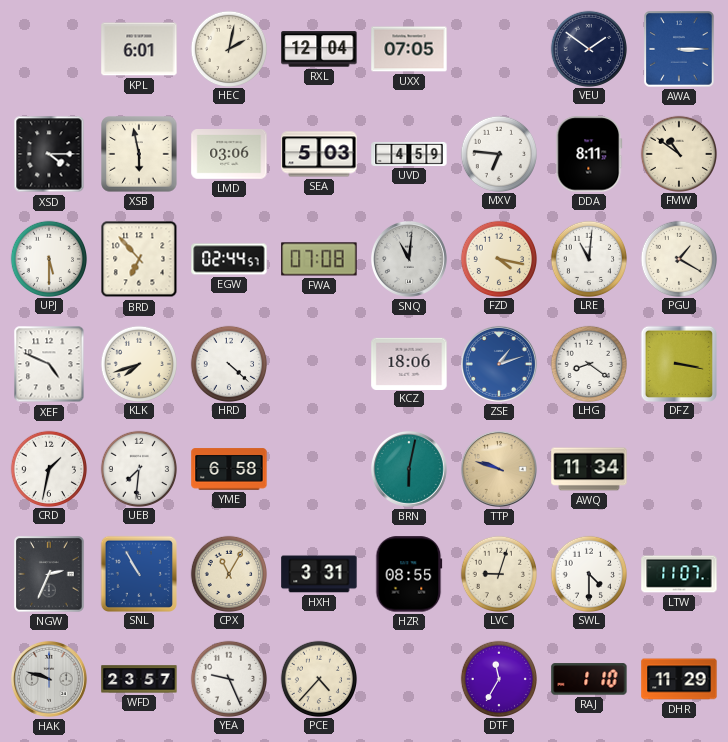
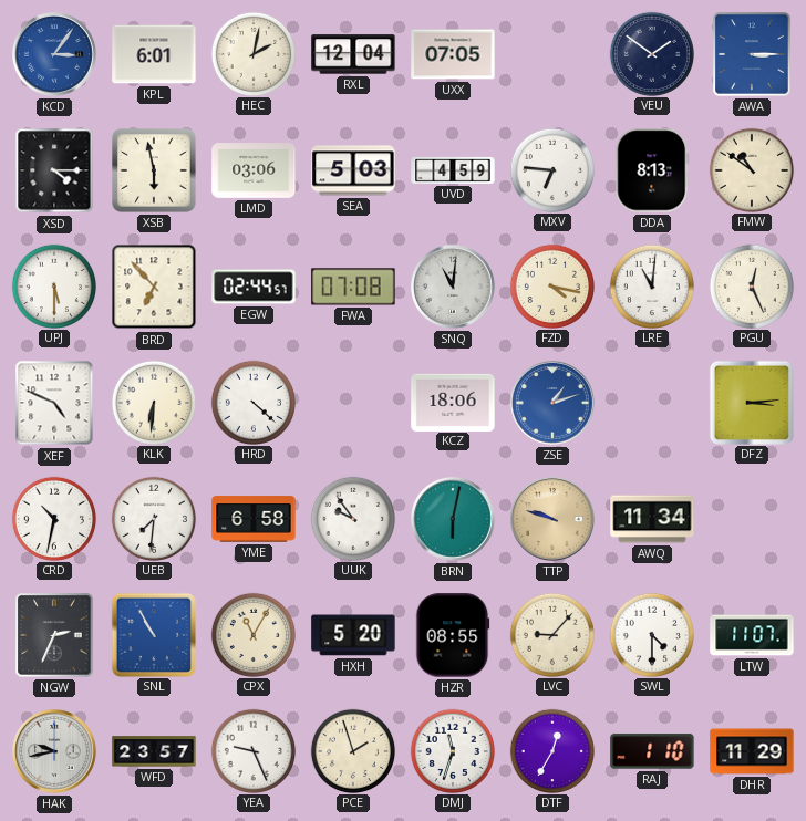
KCD: none -> 3:06
DDA: 8:11 -> 8:13
PGU: 1:20 -> 12:26
KLK: 7:42 -> 6:31
LHG: 8:21 -> none
DFZ: 3:17 -> 3:14
CRD: 1:32 -> 10:32
UUK: none -> 9:54
HXH: 3:31 -> 5:20
LVC: 9:03 -> 9:07
HAK: 9:48 -> 9:43
PCE: 4:37 -> 1:57
DMJ: none -> 11:33
DTF: 11:35 -> 12:35
